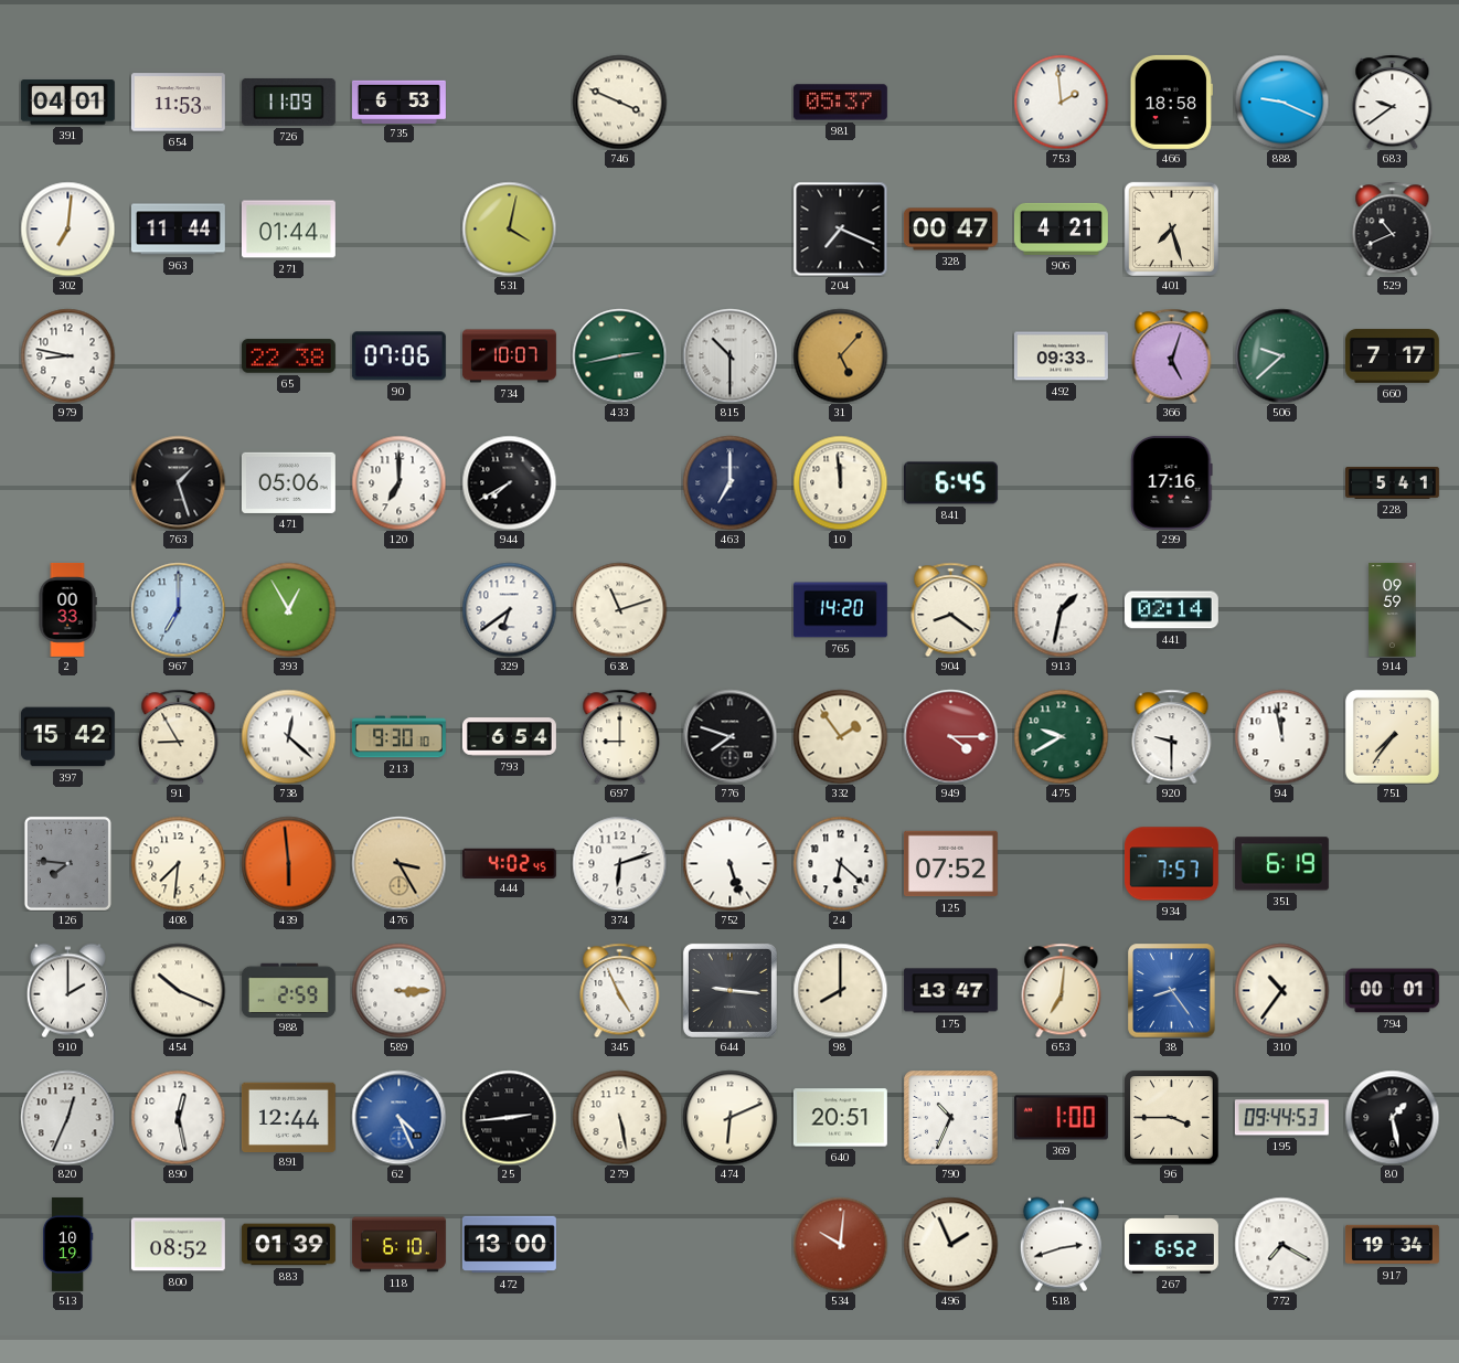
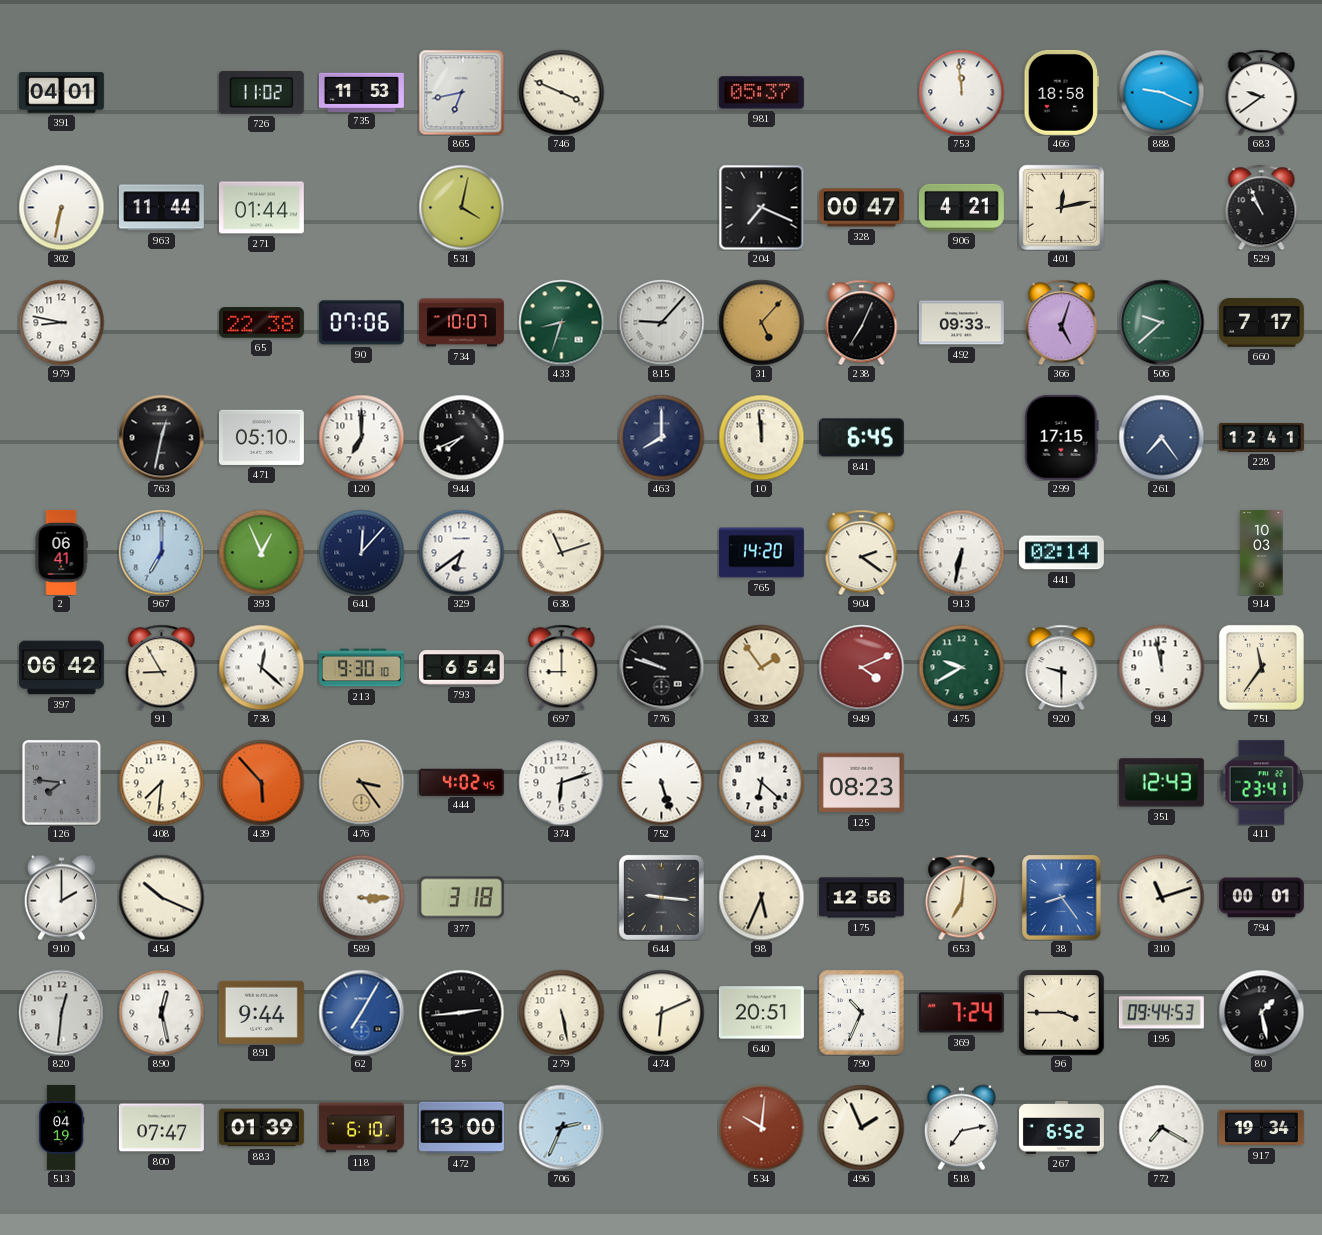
654: 11:53 -> none
726: 11:09 -> 11:02
735: 6:53 -> 11:53
865: none -> 6:43
753: 1:59 -> 11:59
302: 7:01 -> 6:32
401: 7:27 -> 12:13
529: 10:41 -> 10:56
433: 2:43 -> 8:33
815: 10:30 -> 9:07
238: none -> 7:04
763: 1:27 -> 12:32
471: 05:06 -> 05:10
944: 7:40 -> 7:41
463: 7:00 -> 8:00
299: 17:16 -> 17:15
261: none -> 7:24
228: 5:41 -> 12:41
2: 00:33 -> 06:41
393: 12:55 -> 12:56
641: none -> 12:07
904: 8:21 -> 2:21
913: 1:32 -> 6:32
914: 09:59 -> 10:03
397: 15:42 -> 06:42
776: 7:48 -> 9:48
949: 4:15 -> 4:11
751: 7:36 -> 11:36
439: 5:59 -> 5:53
476: 3:25 -> 3:24
125: 07:52 -> 08:23
934: 7:57 -> none
351: 6:19 -> 12:43
411: none -> 23:41
988: 2:59 -> none
377: none -> 3:18
345: 4:56 -> none
98: 8:00 -> 5:34
175: 13:47 -> 12:56
310: 10:36 -> 11:12
820: 12:34 -> 12:31
891: 12:44 -> 9:44
62: 4:26 -> 7:05
369: 1:00 -> 7:24
513: 10:19 -> 04:19
800: 08:52 -> 07:47
706: none -> 2:34
518: 2:42 -> 7:13
